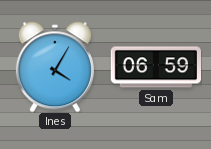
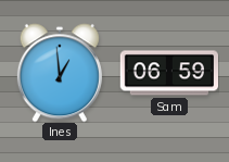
Ines: 4:05 -> 12:59
